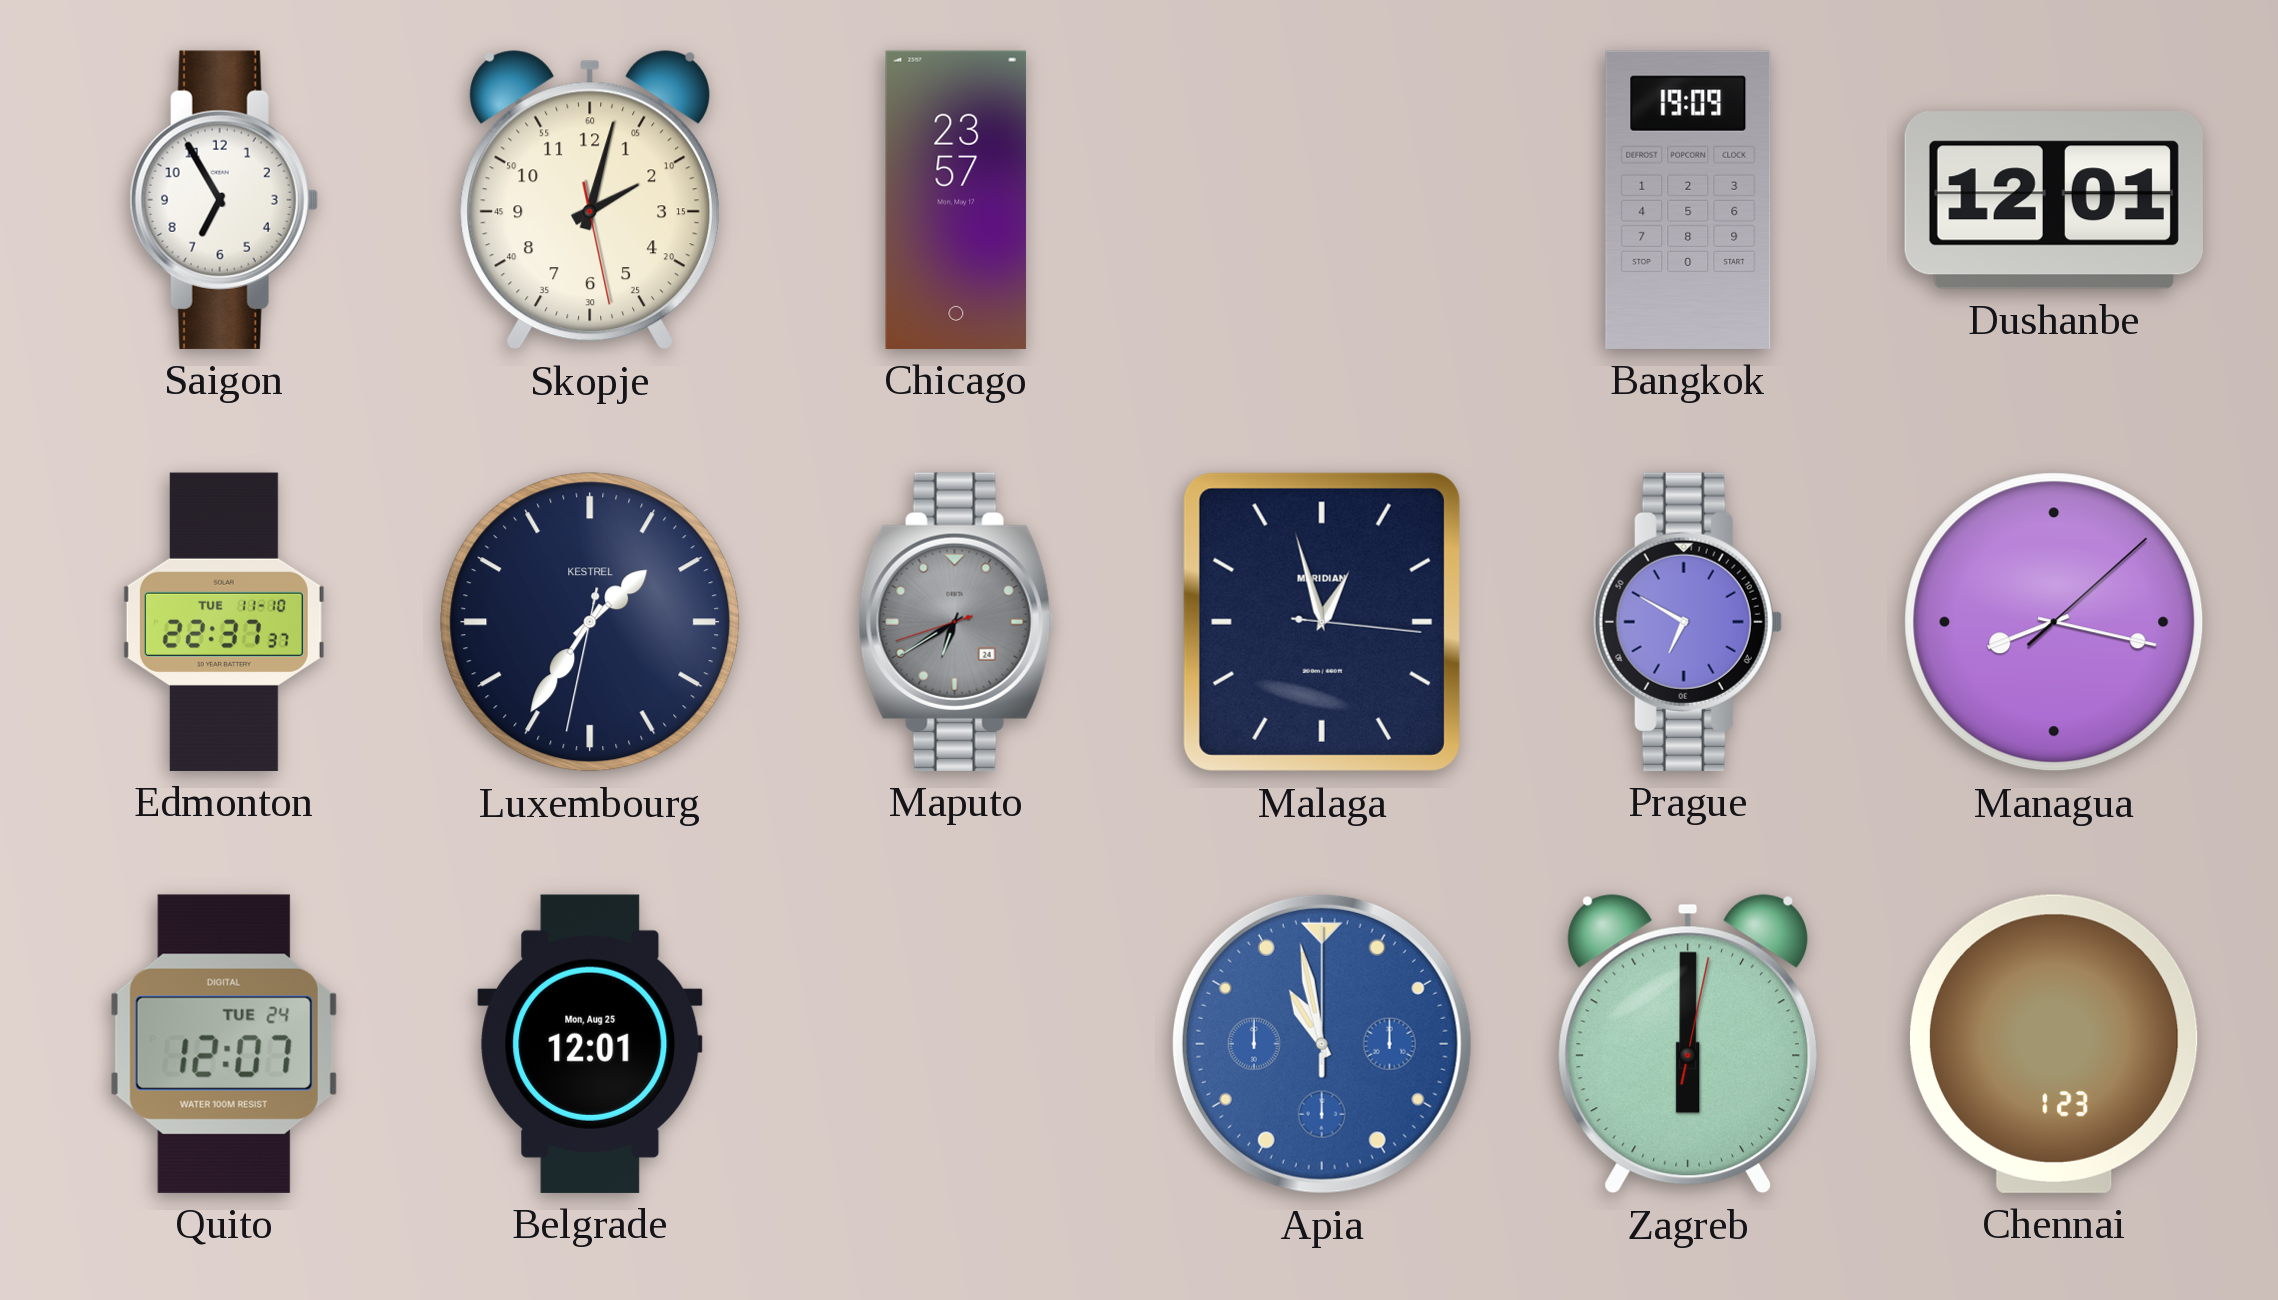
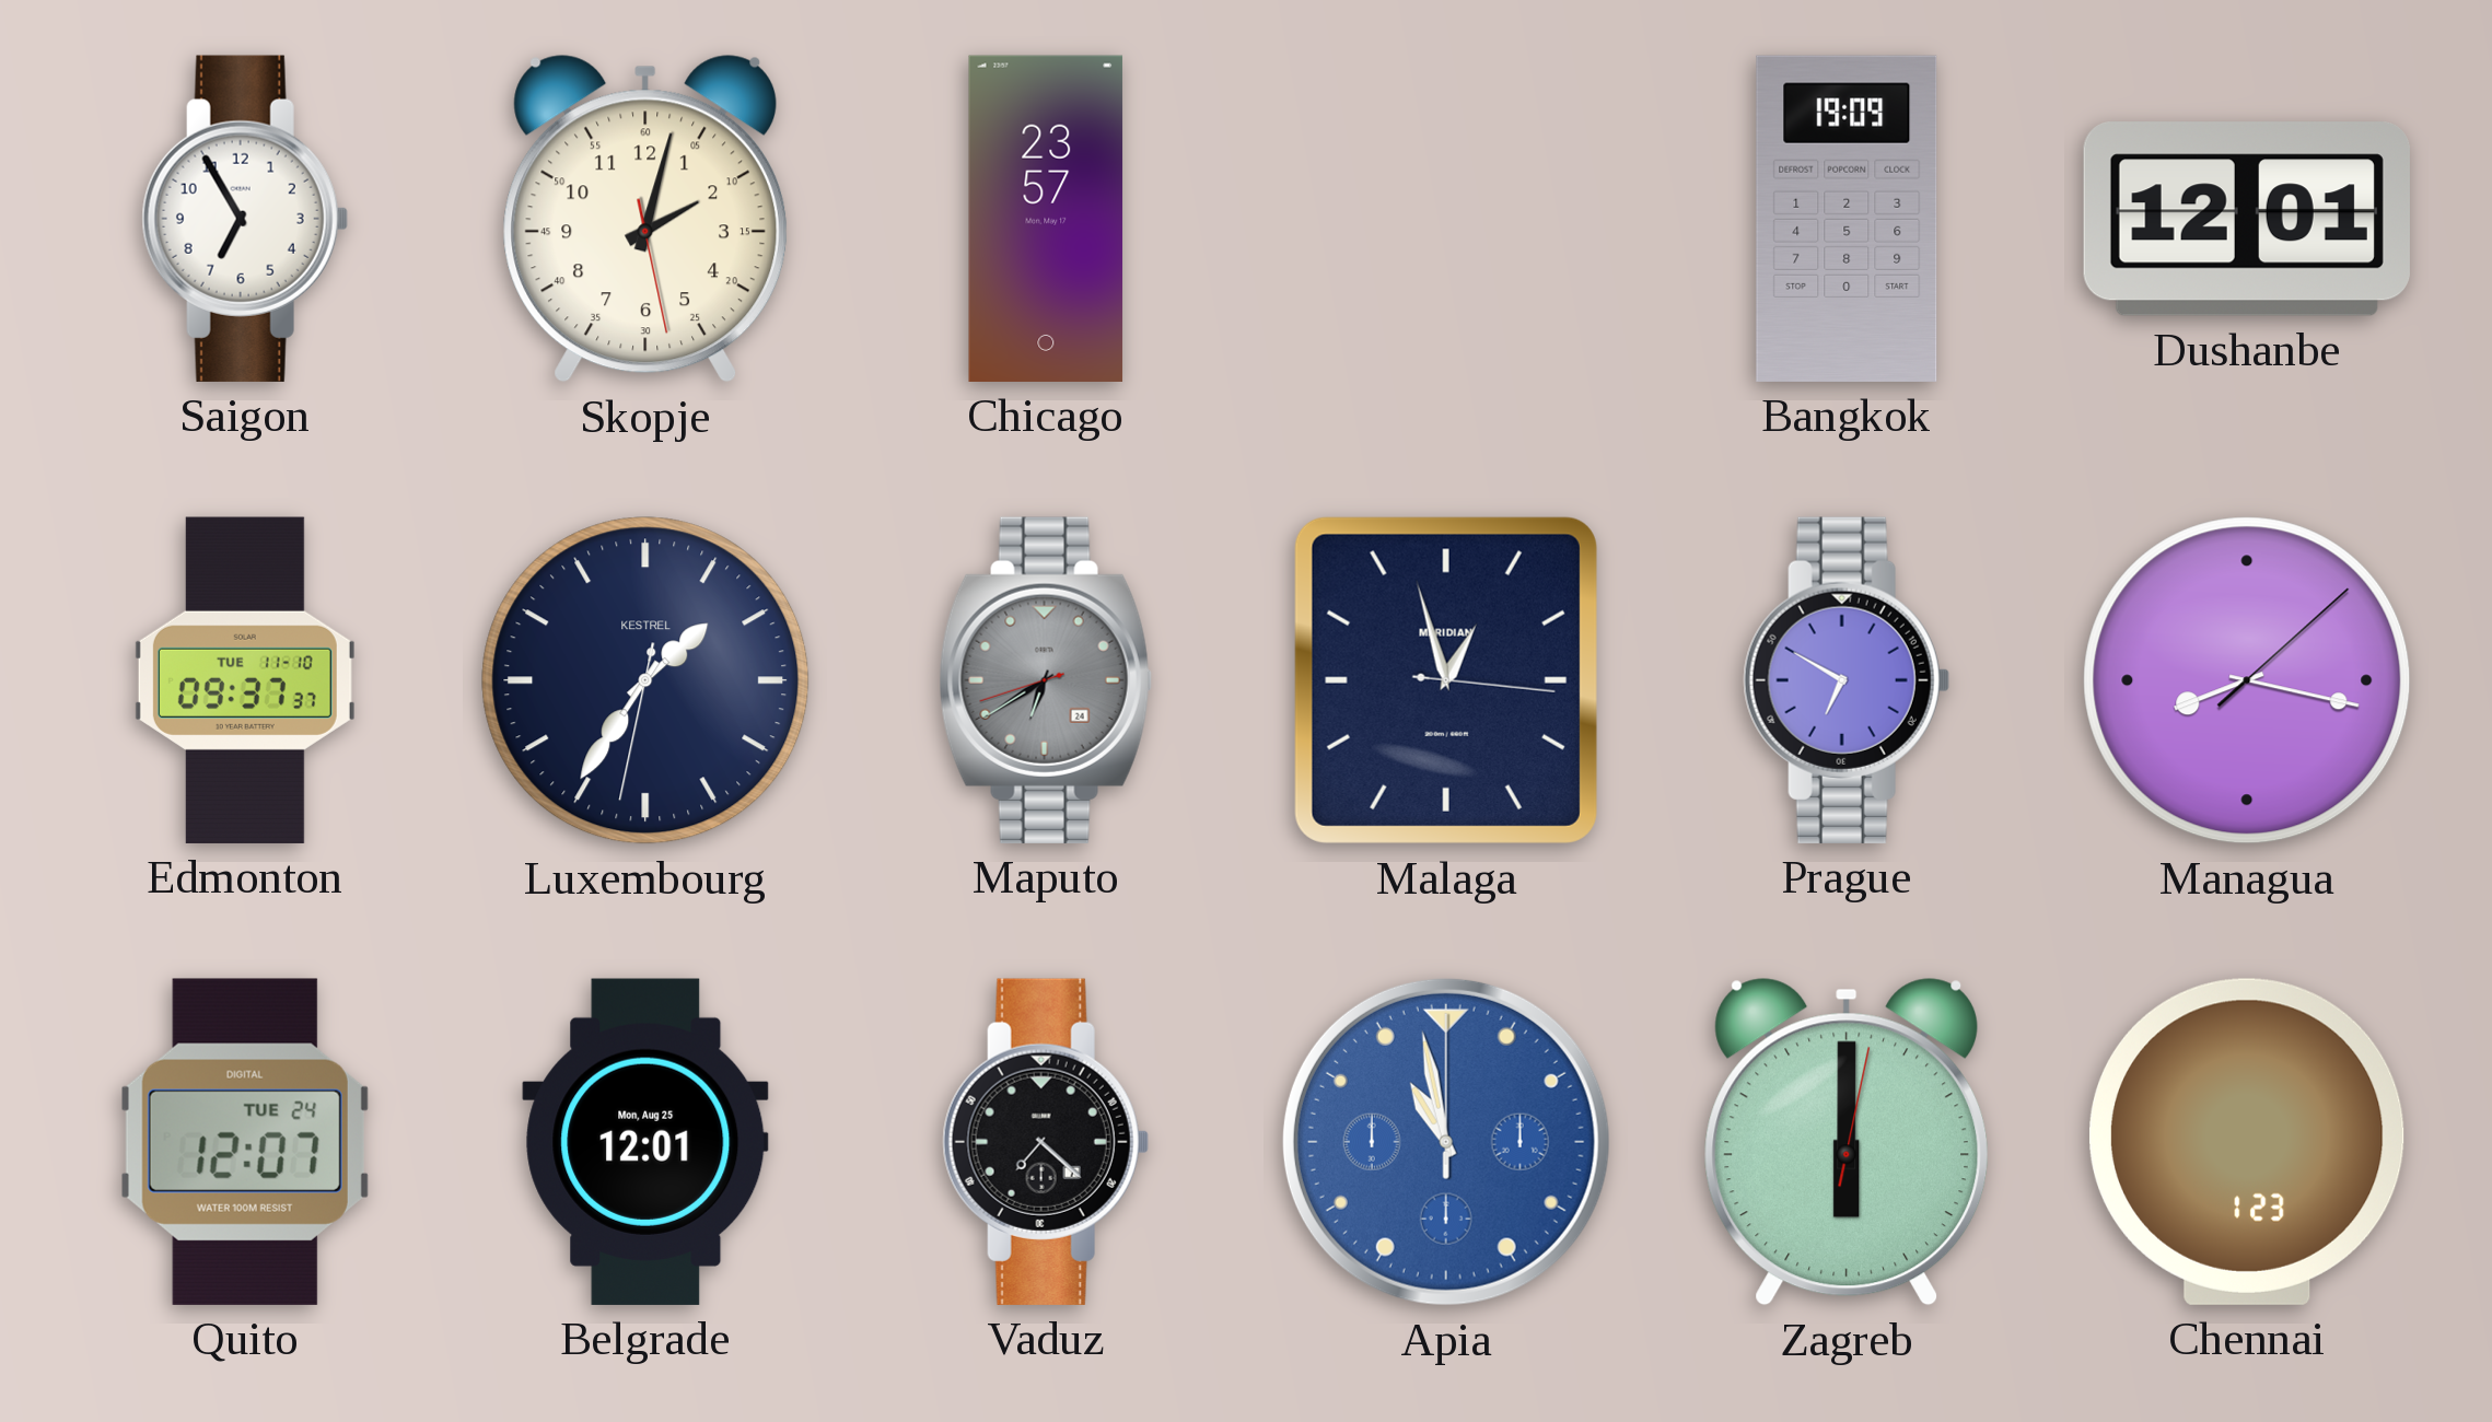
Edmonton: 22:37 -> 09:37
Vaduz: none -> 7:22
